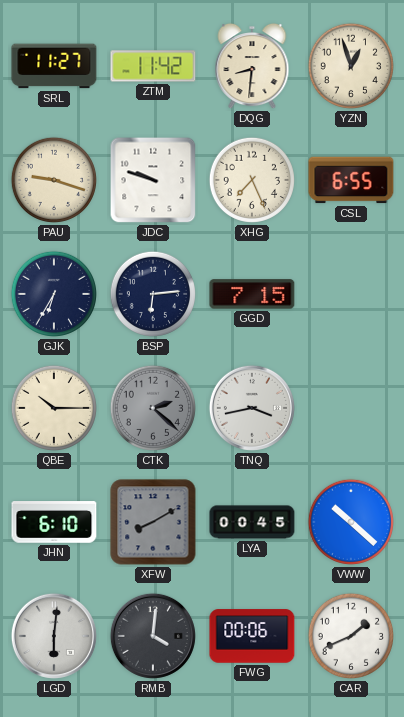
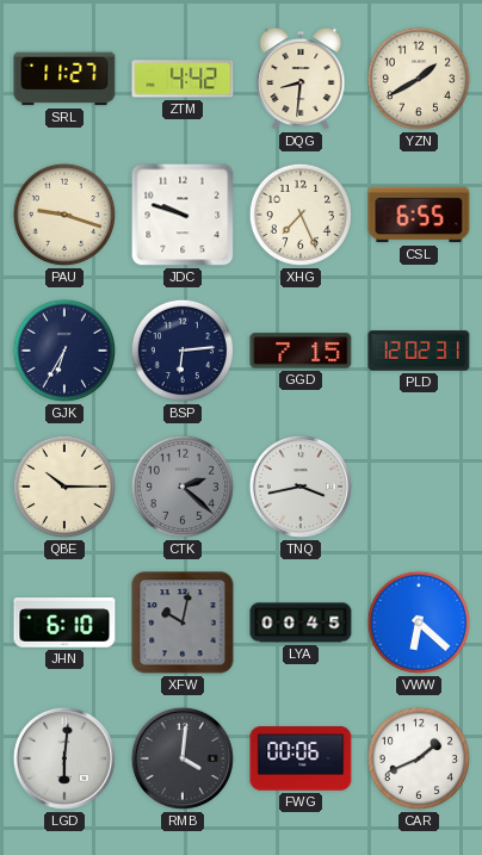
ZTM: 11:42 -> 4:42
YZN: 12:57 -> 1:40
PLD: none -> 12:02
XFW: 8:10 -> 10:02
VWW: 10:22 -> 6:22
